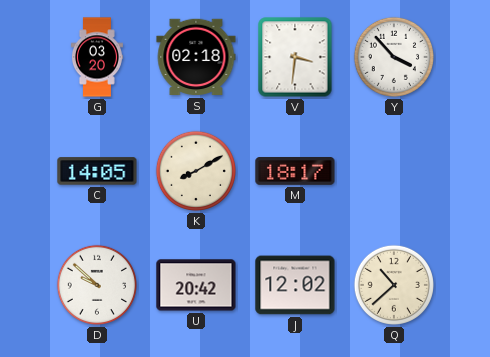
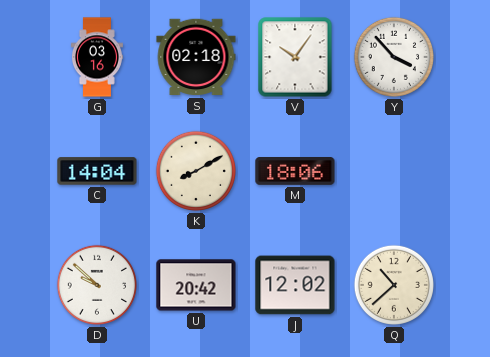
G: 03:20 -> 03:16
V: 3:31 -> 10:06
C: 14:05 -> 14:04
M: 18:17 -> 18:06
